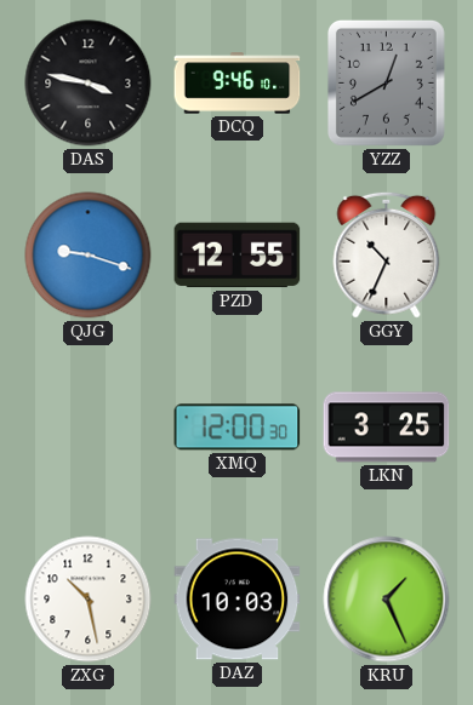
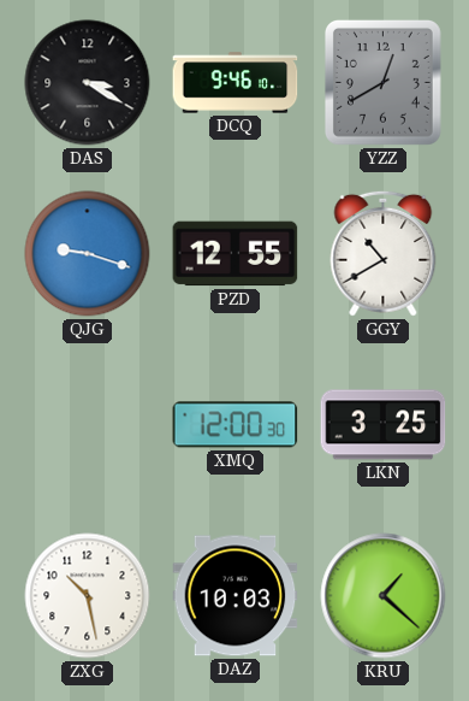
DAS: 3:47 -> 3:20
GGY: 10:34 -> 10:40
KRU: 1:26 -> 1:22
